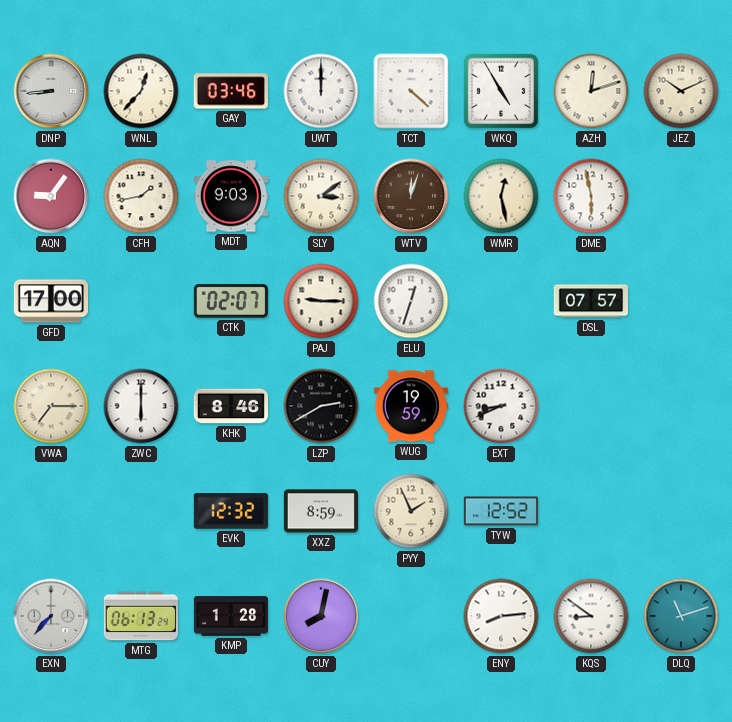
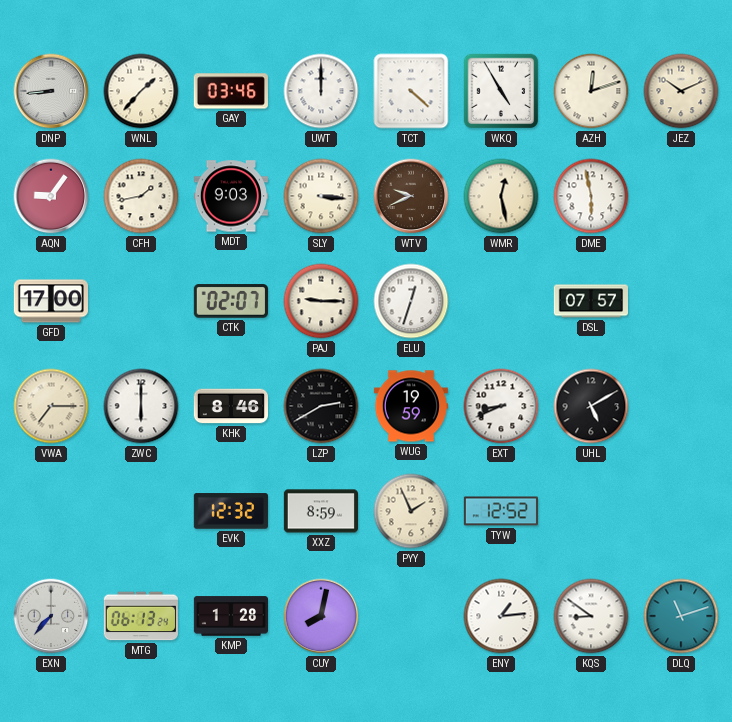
WNL: 12:37 -> 1:37
SLY: 3:09 -> 3:16
WTV: 12:03 -> 9:41
UHL: none -> 5:10
ENY: 8:14 -> 1:14
